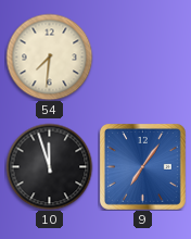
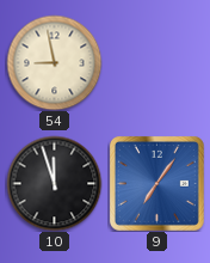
54: 7:31 -> 8:58
